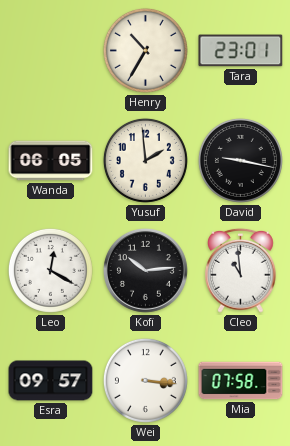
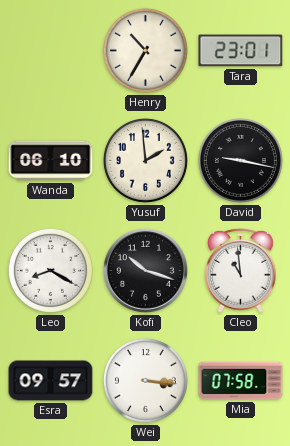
Wanda: 06:05 -> 06:10
Leo: 12:20 -> 8:20
Kofi: 10:14 -> 10:18
